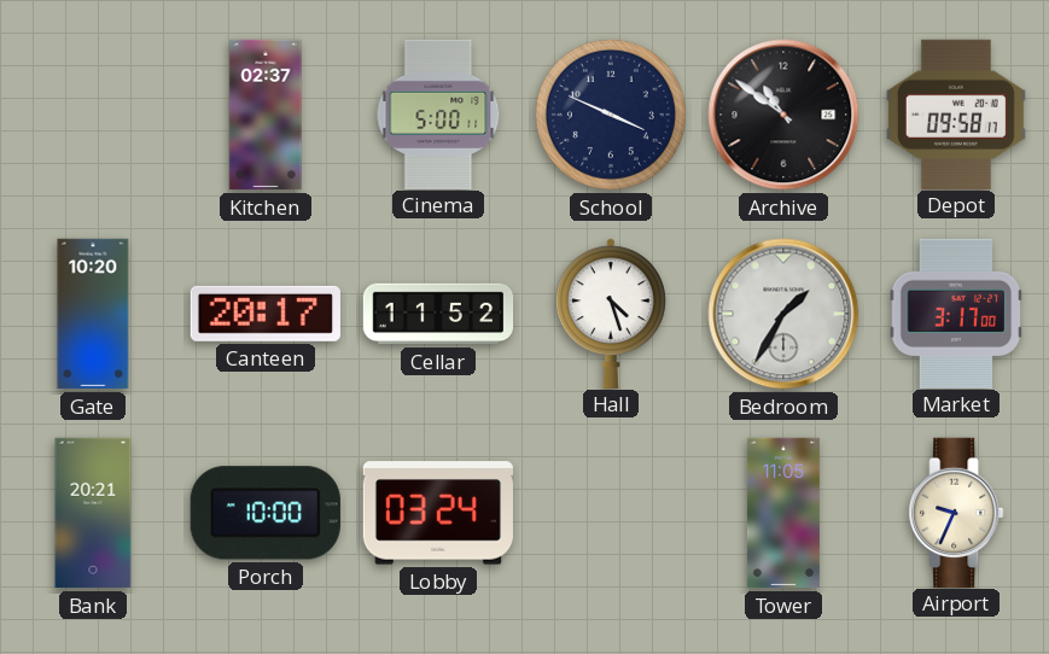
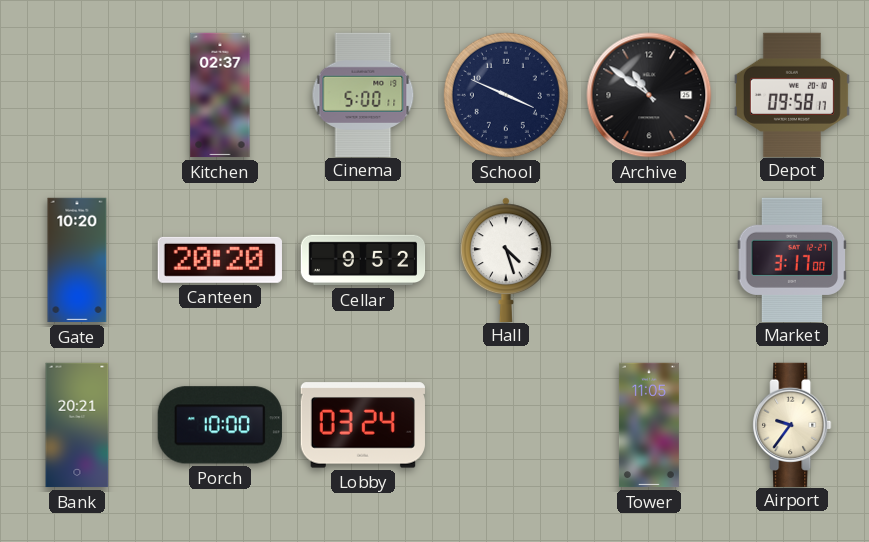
Canteen: 20:17 -> 20:20
Cellar: 11:52 -> 9:52
Bedroom: 1:35 -> none
Airport: 9:34 -> 9:36
